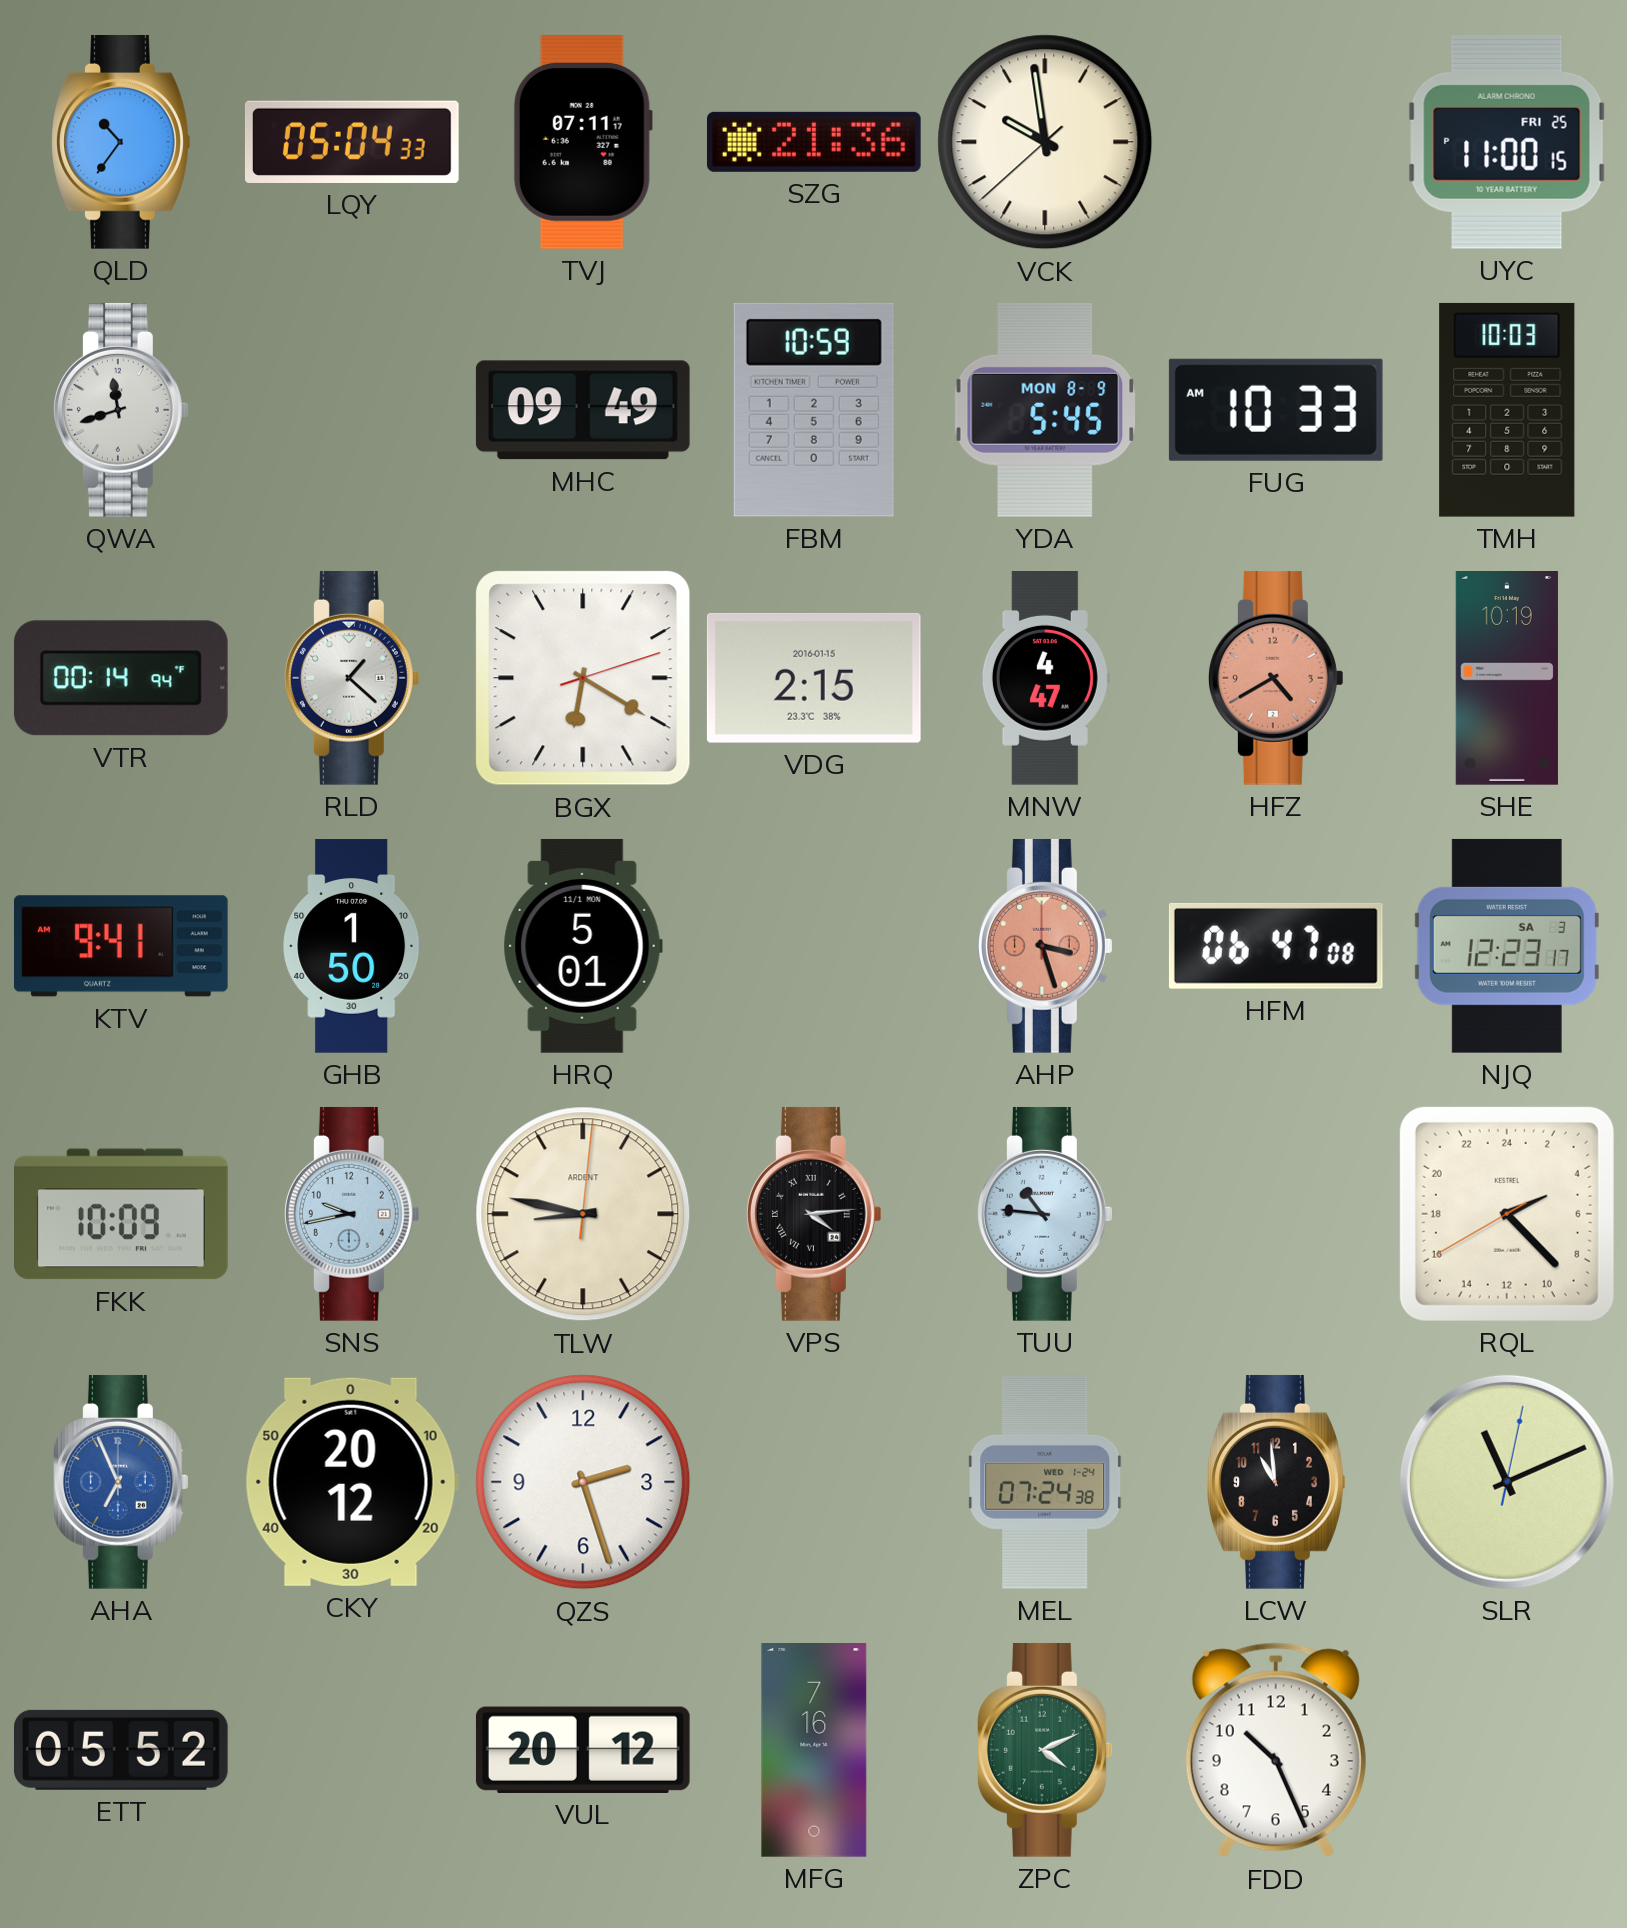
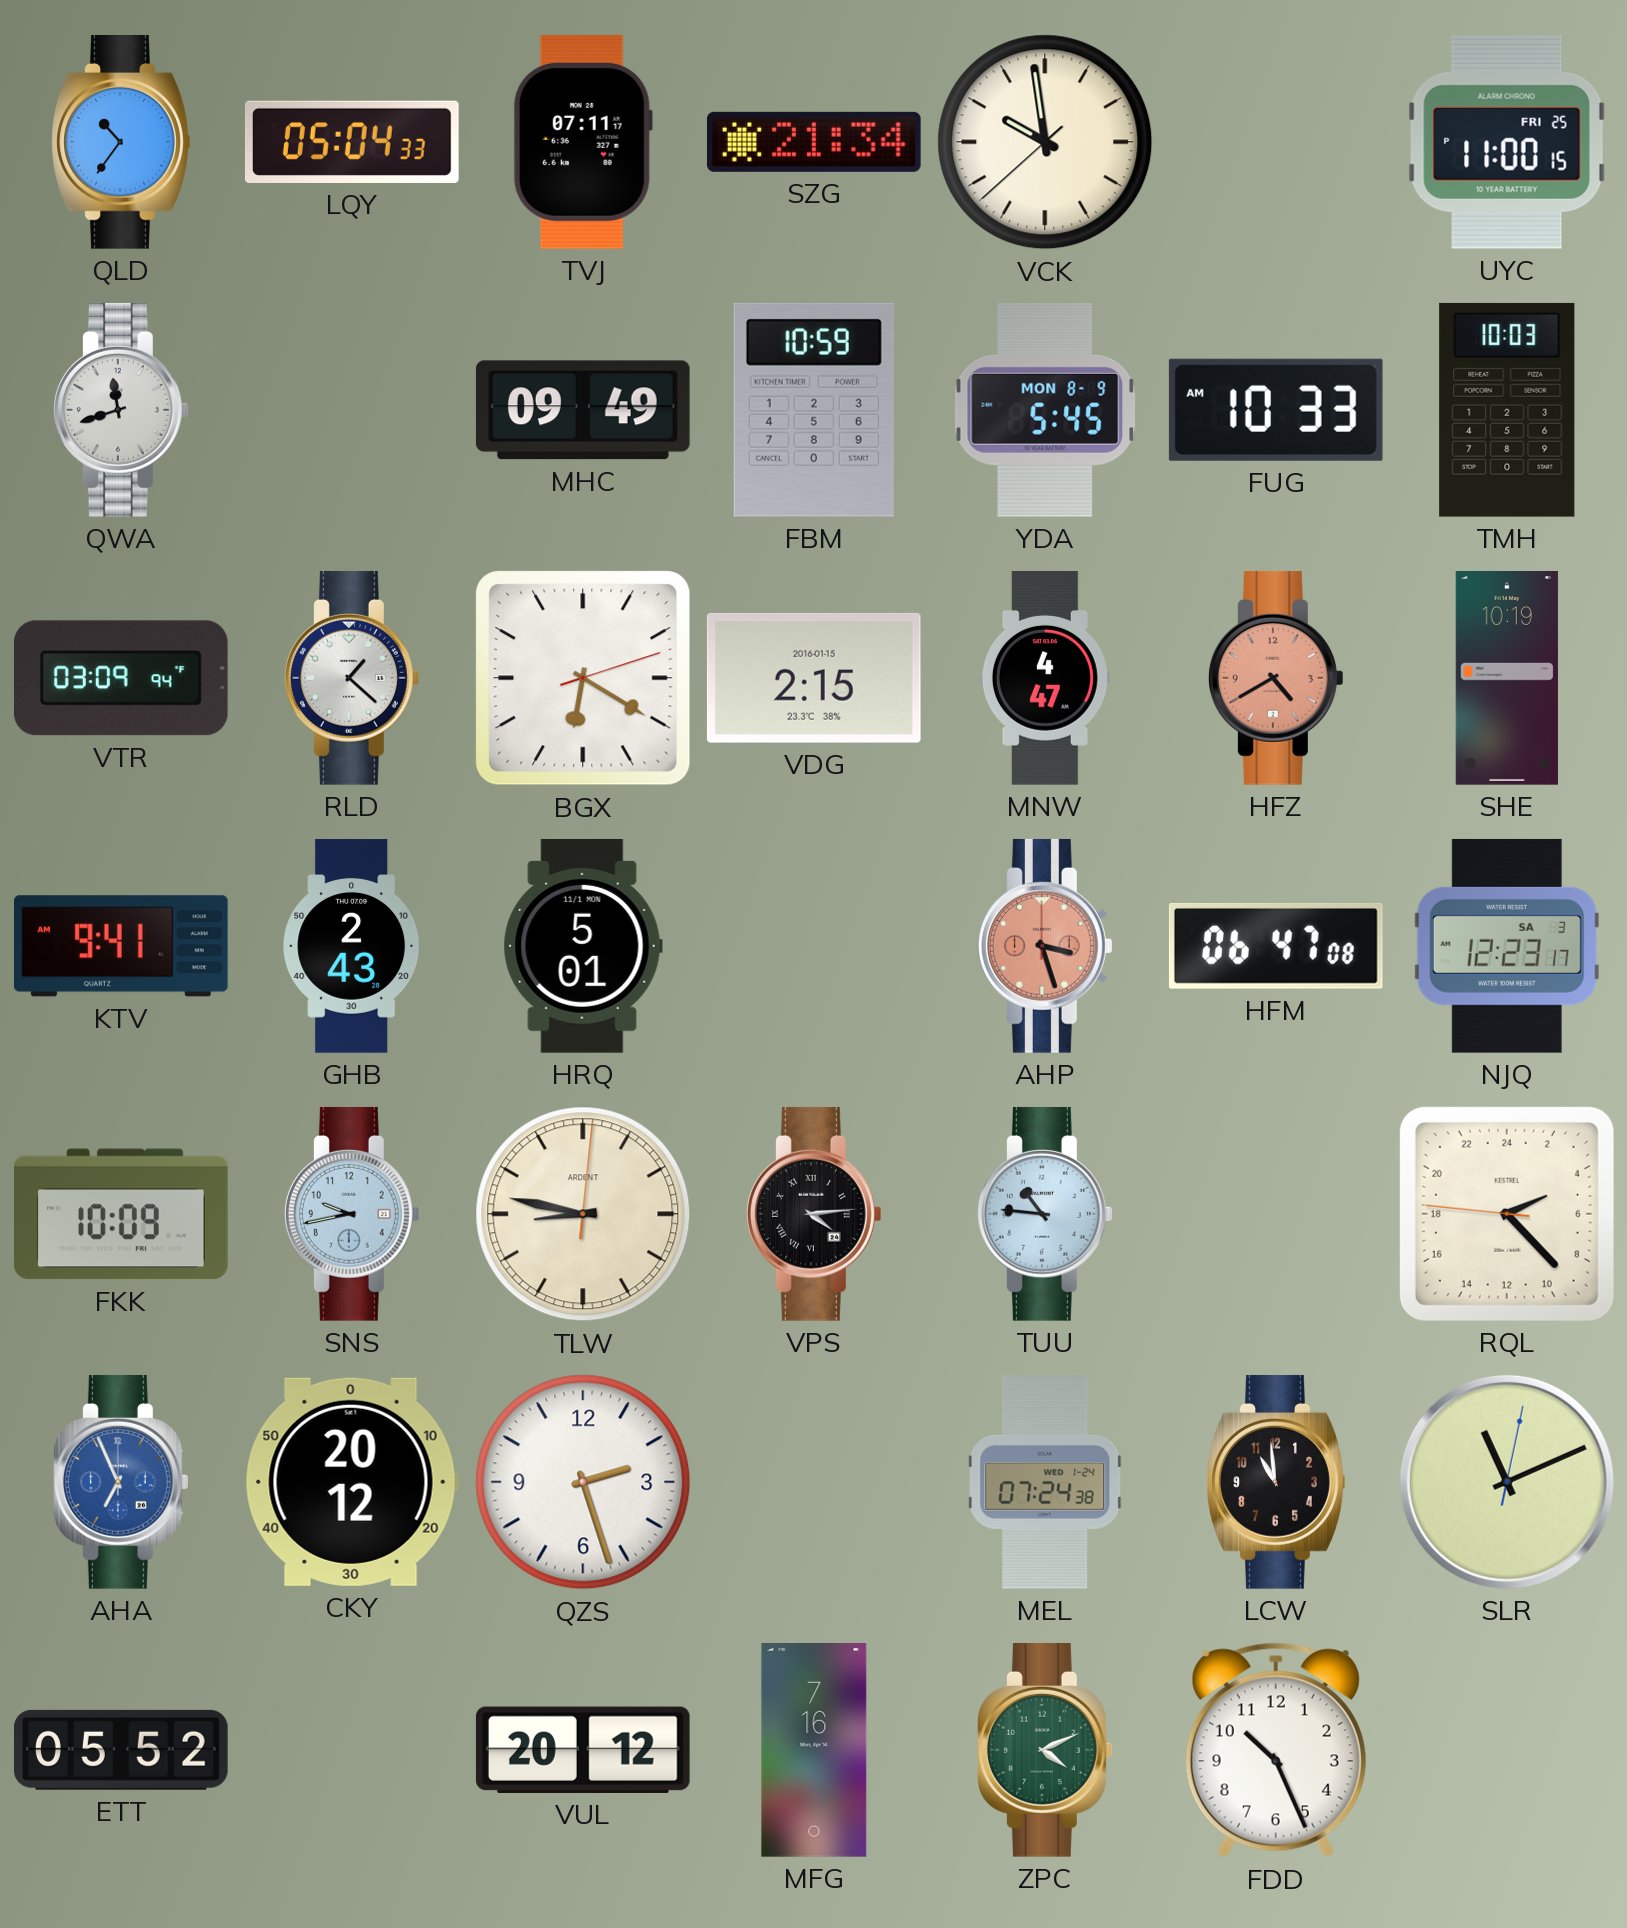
SZG: 21:36 -> 21:34
VTR: 00:14 -> 03:09
GHB: 1:50 -> 2:43
RQL: 4:22:40 -> 4:22:46
